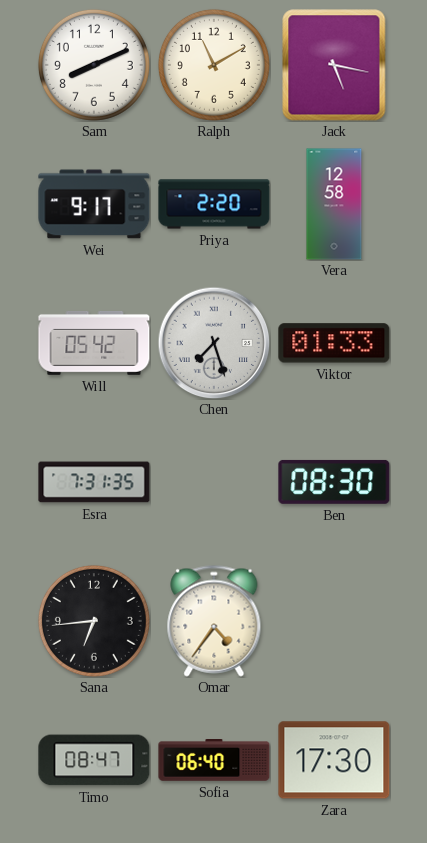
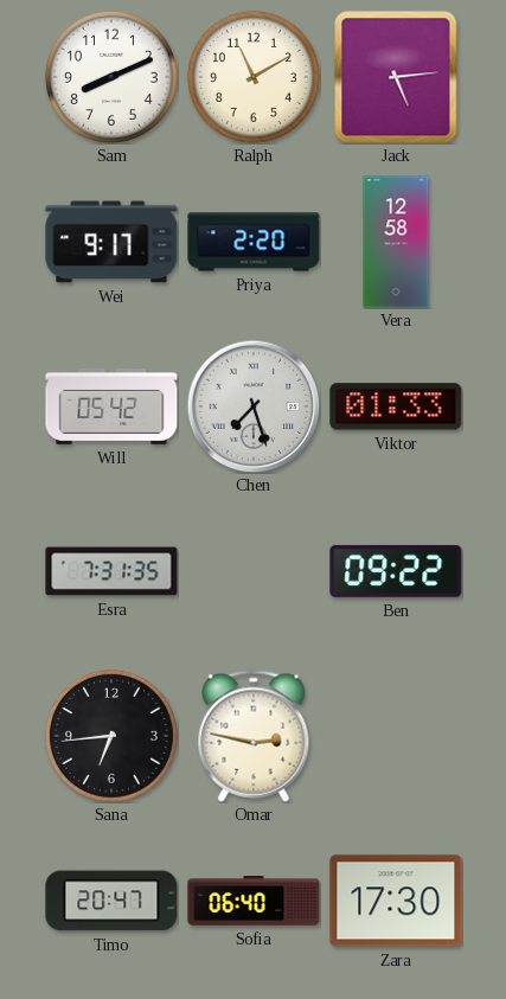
Jack: 5:17 -> 5:14
Ben: 08:30 -> 09:22
Omar: 4:36 -> 2:47
Timo: 08:47 -> 20:47
